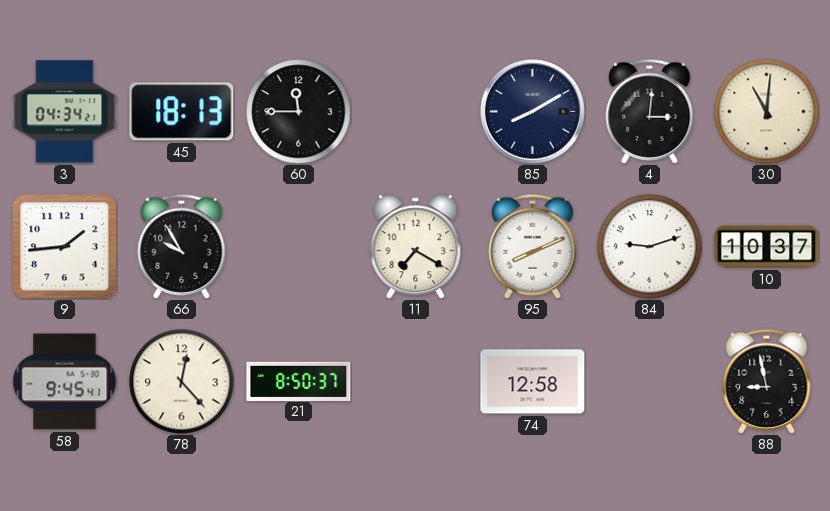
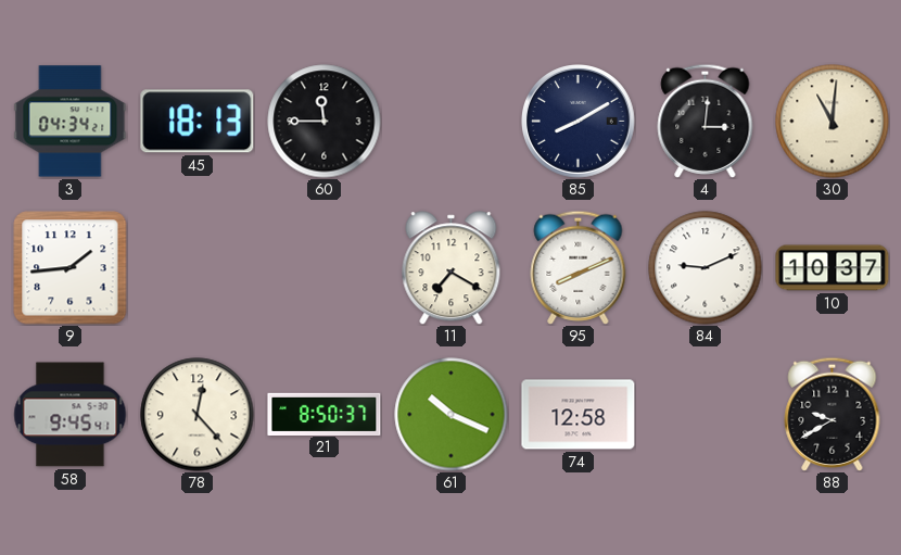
66: 9:55 -> none
84: 9:12 -> 9:11
61: none -> 10:19
88: 8:58 -> 9:40
